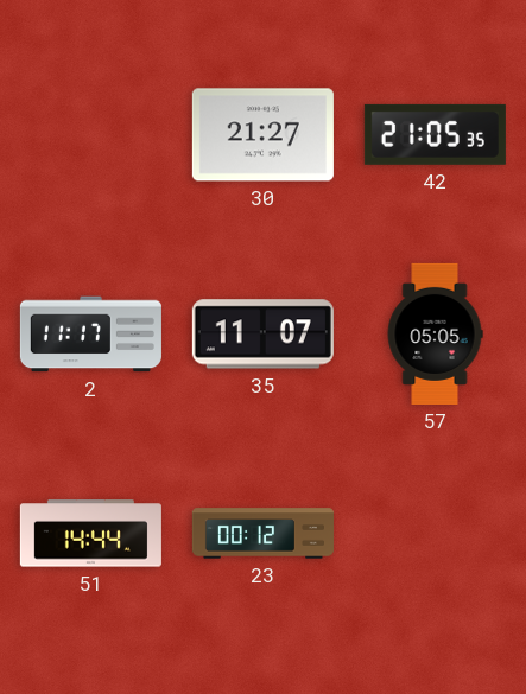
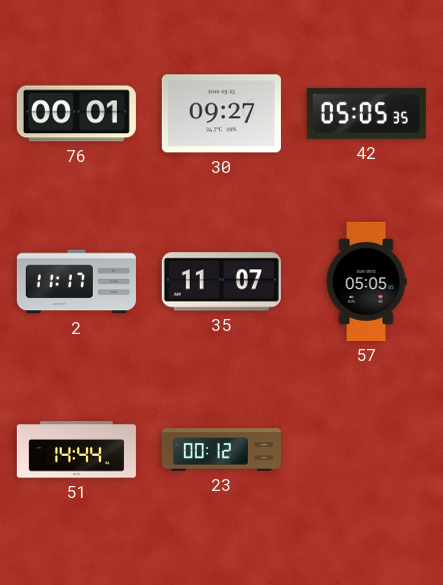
76: none -> 00:01
30: 21:27 -> 09:27
42: 21:05 -> 05:05
